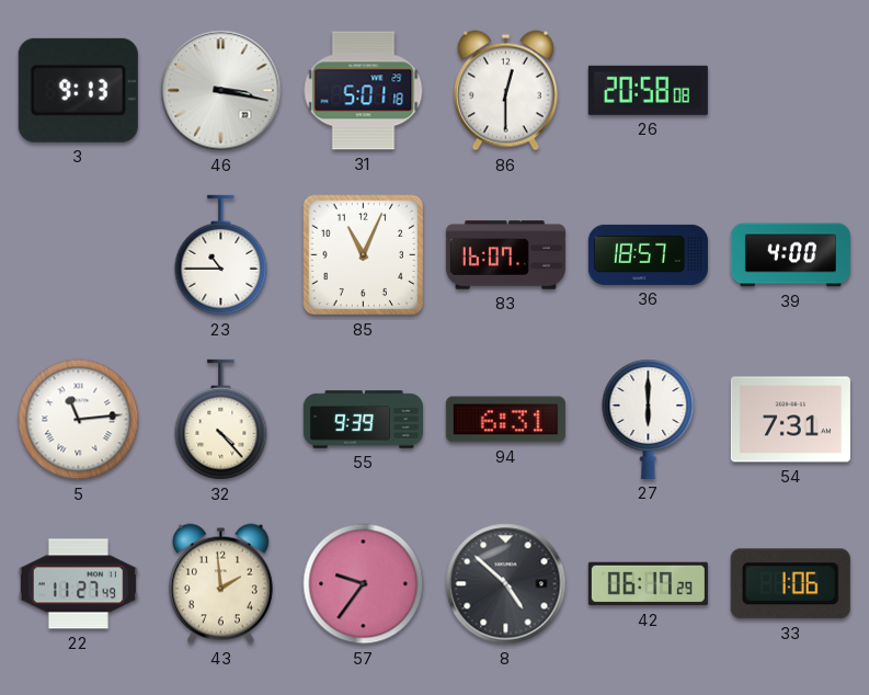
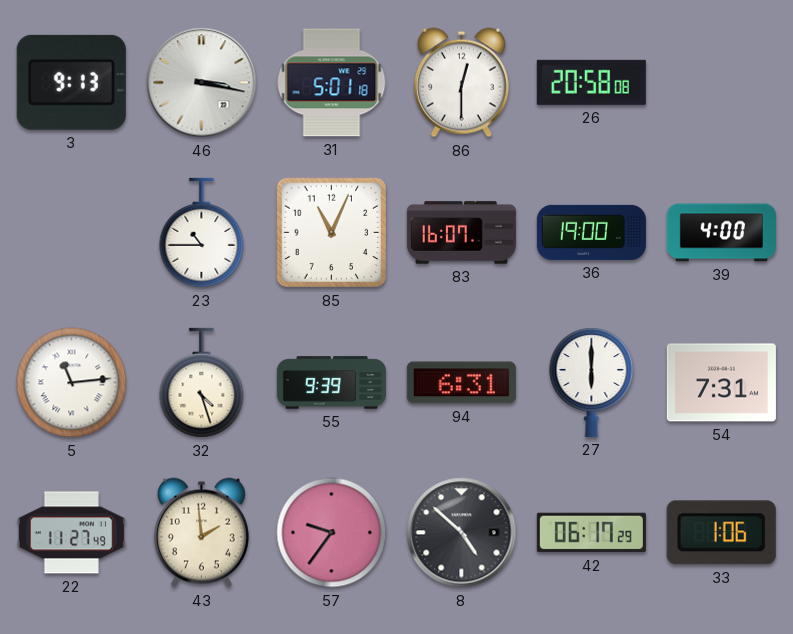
36: 18:57 -> 19:00
32: 4:23 -> 4:27
